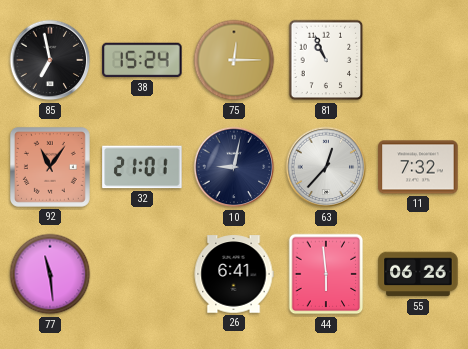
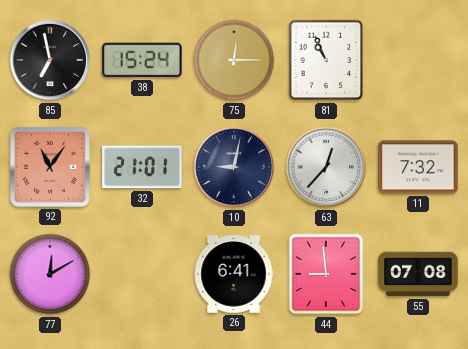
77: 11:29 -> 12:10
44: 5:59 -> 8:59
55: 06:26 -> 07:08
